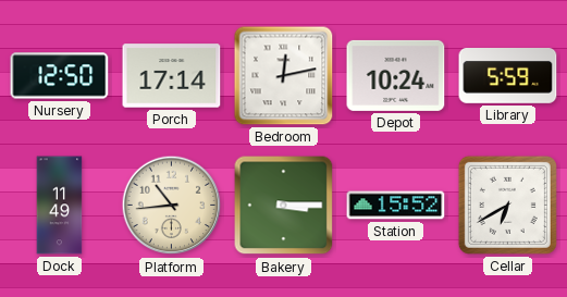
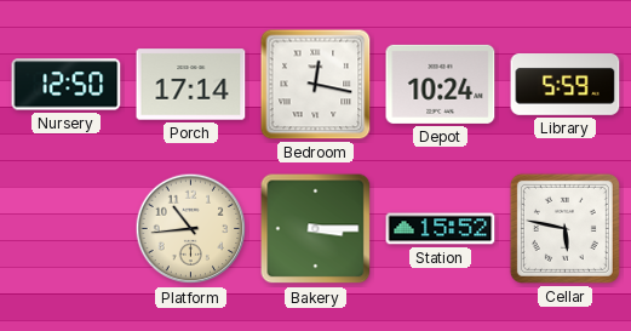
Bedroom: 12:13 -> 12:17
Dock: 11:49 -> none
Cellar: 6:40 -> 5:47
